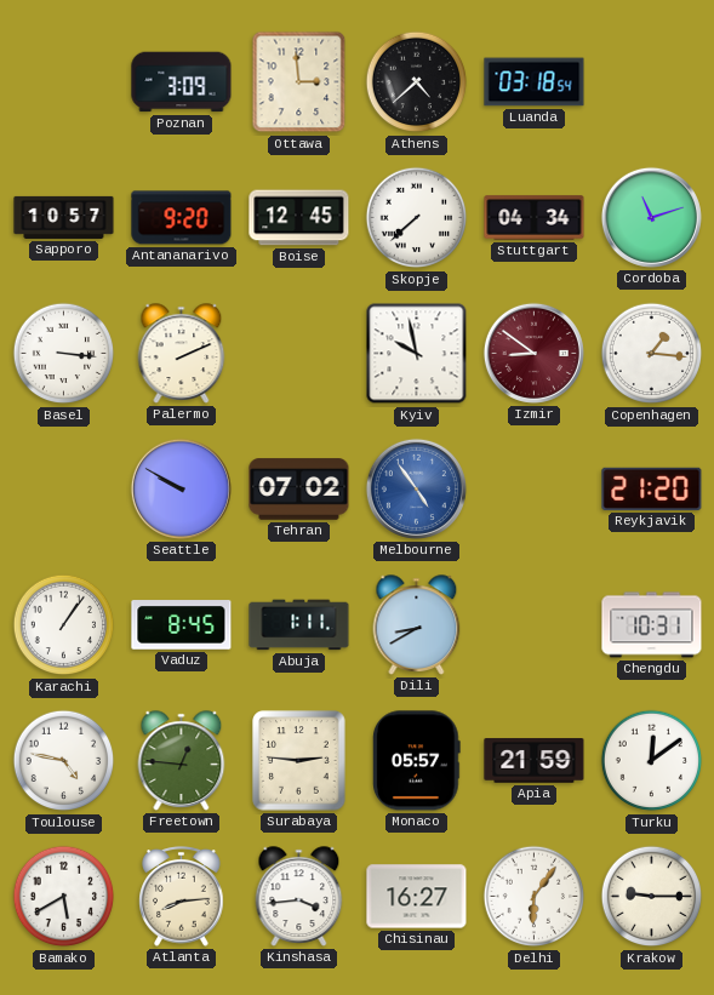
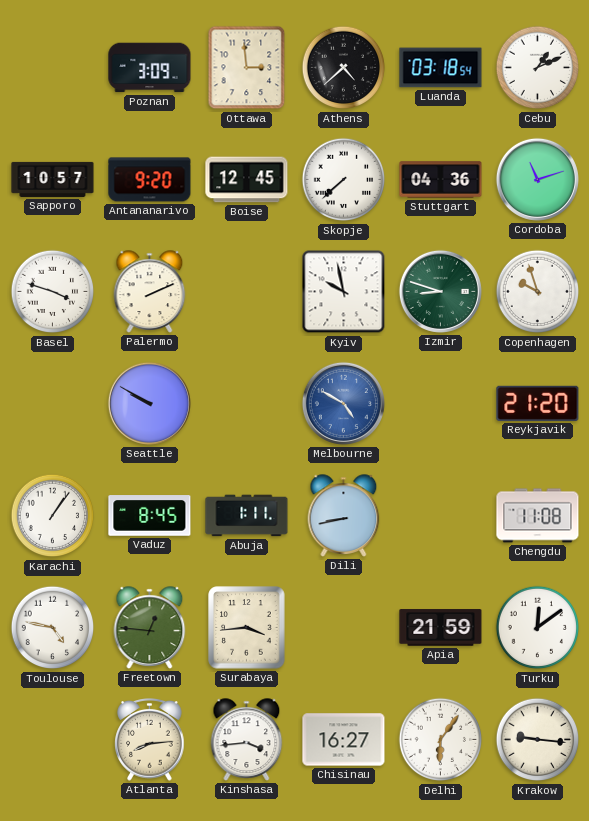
Cebu: none -> 1:11
Stuttgart: 04:34 -> 04:36
Basel: 3:16 -> 3:48
Izmir: 8:51 -> 8:48
Izmir dial: burgundy -> green
Copenhagen: 1:16 -> 9:57
Tehran: 07:02 -> none
Melbourne: 4:54 -> 4:50
Dili: 8:40 -> 8:43
Chengdu: 10:31 -> 11:08
Surabaya: 2:46 -> 3:44
Monaco: 05:57 -> none
Bamako: 5:40 -> none
Krakow: 9:15 -> 9:16
